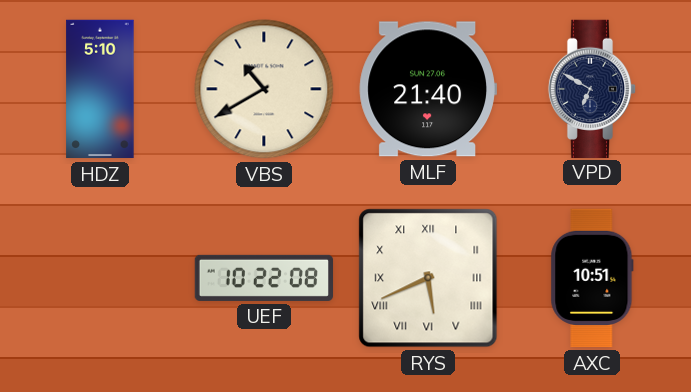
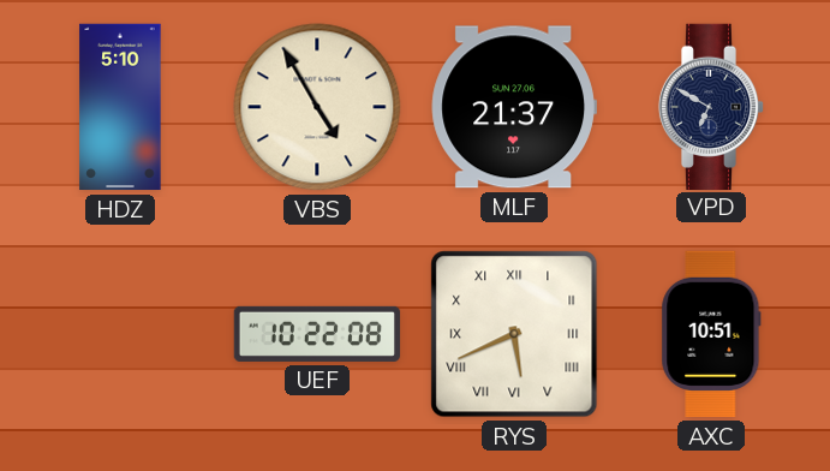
VBS: 10:40 -> 4:55
MLF: 21:40 -> 21:37
